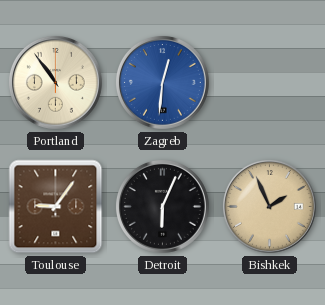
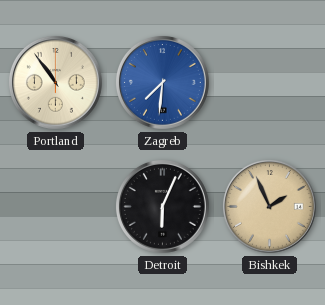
Zagreb: 12:31 -> 7:31
Toulouse: 9:06 -> none
